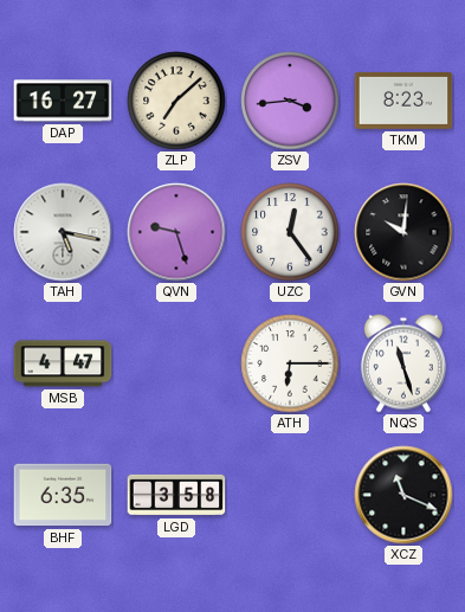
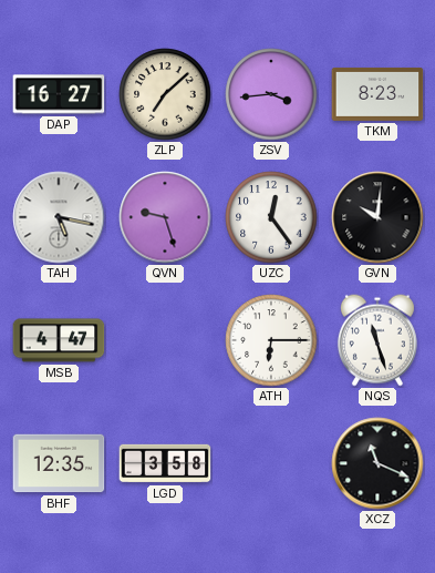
BHF: 6:35 -> 12:35
